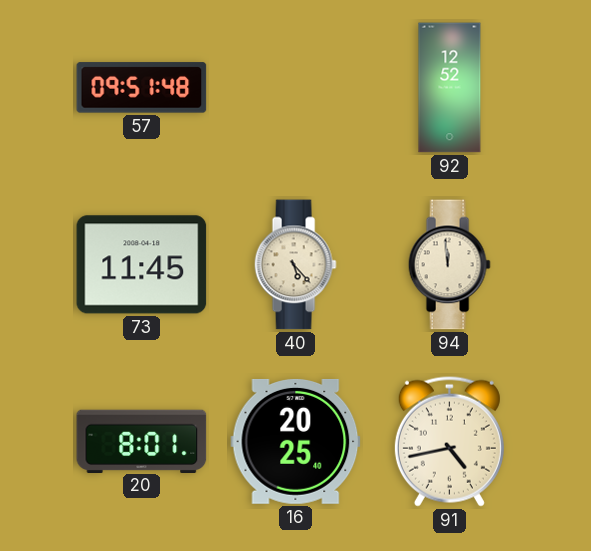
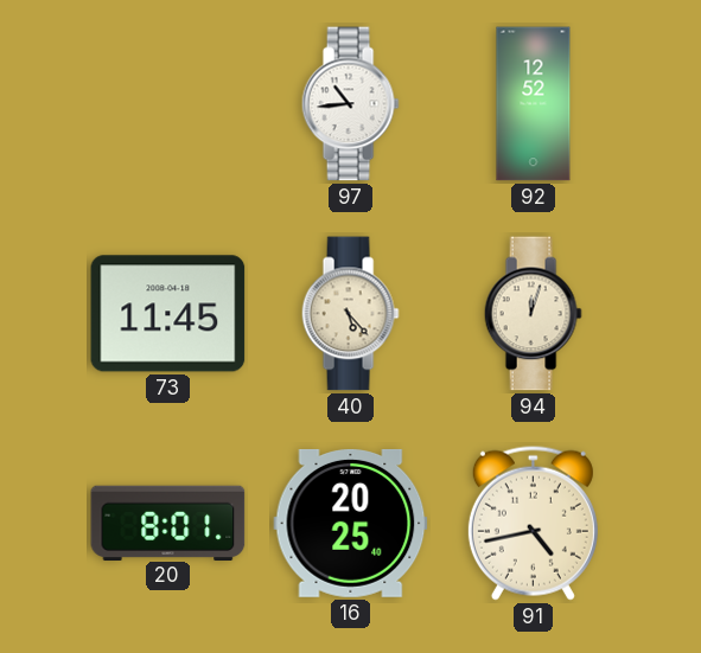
57: 09:51 -> none
97: none -> 10:44
94: 11:59 -> 12:03
